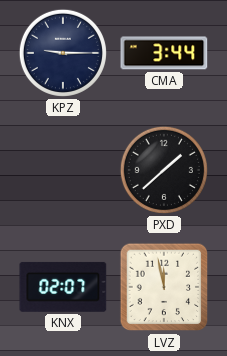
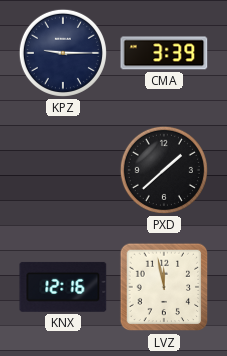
CMA: 3:44 -> 3:39
KNX: 02:07 -> 12:16
